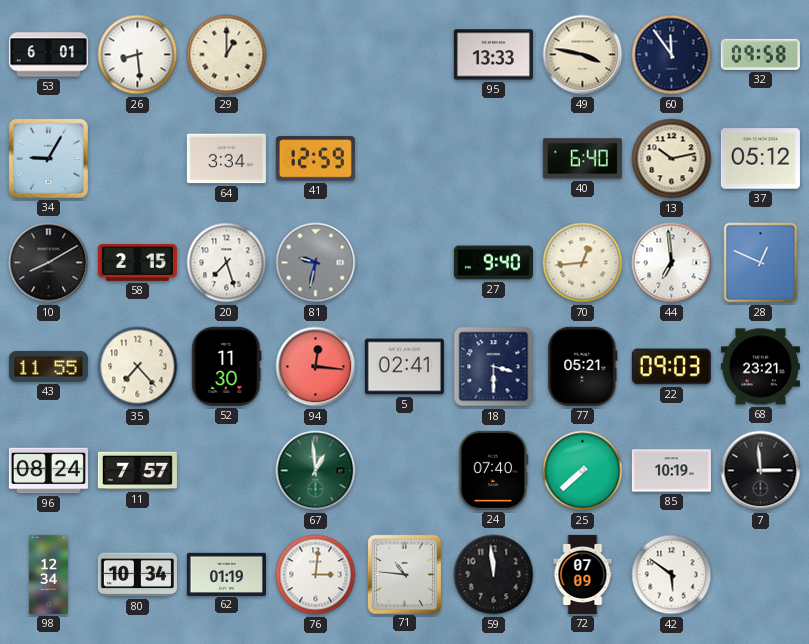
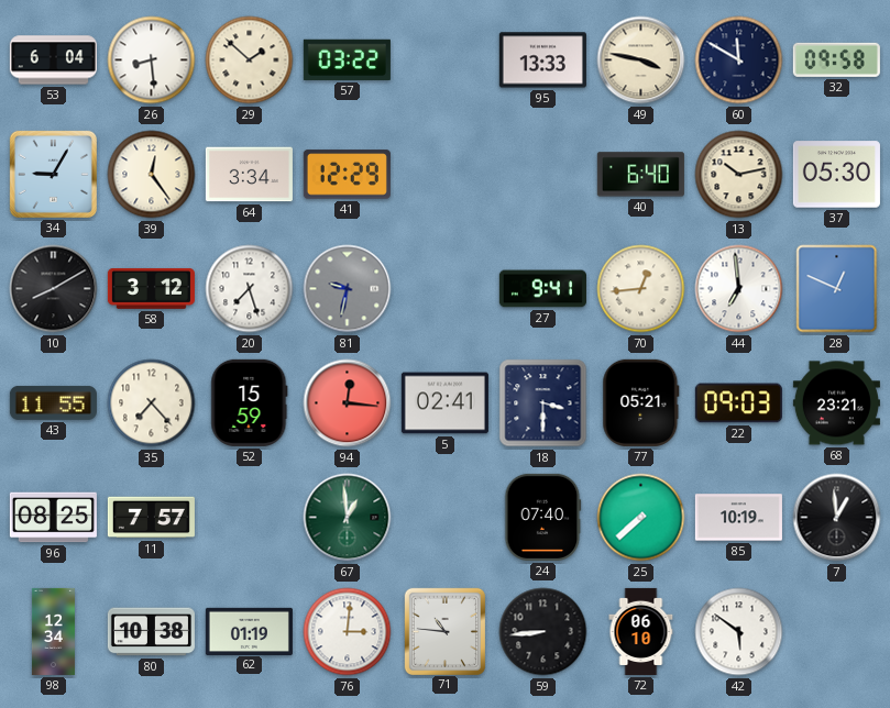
53: 6:01 -> 6:04
29: 1:00 -> 1:52
57: none -> 03:22
60: 11:54 -> 11:50
39: none -> 12:24
41: 12:59 -> 12:29
37: 05:12 -> 05:30
58: 2:15 -> 3:12
27: 9:40 -> 9:41
52: 11:30 -> 15:59
96: 08:24 -> 08:25
7: 2:59 -> 12:59
80: 10:34 -> 10:38
59: 11:59 -> 8:44
72: 07:09 -> 06:10
